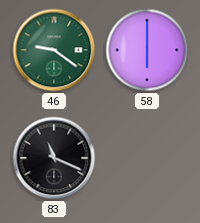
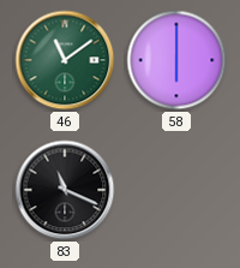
46: 9:21 -> 11:09
